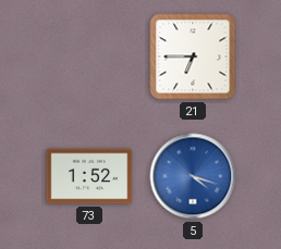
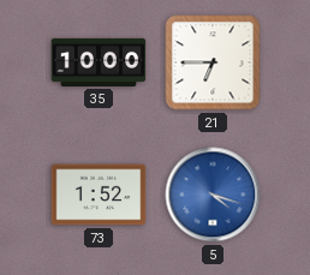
35: none -> 10:00
